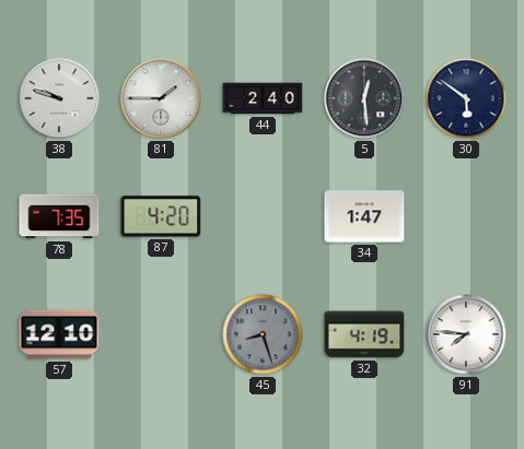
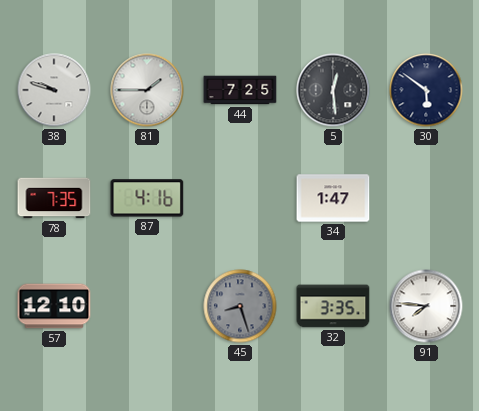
44: 2:40 -> 7:25
87: 4:20 -> 4:16
32: 4:19 -> 3:35
